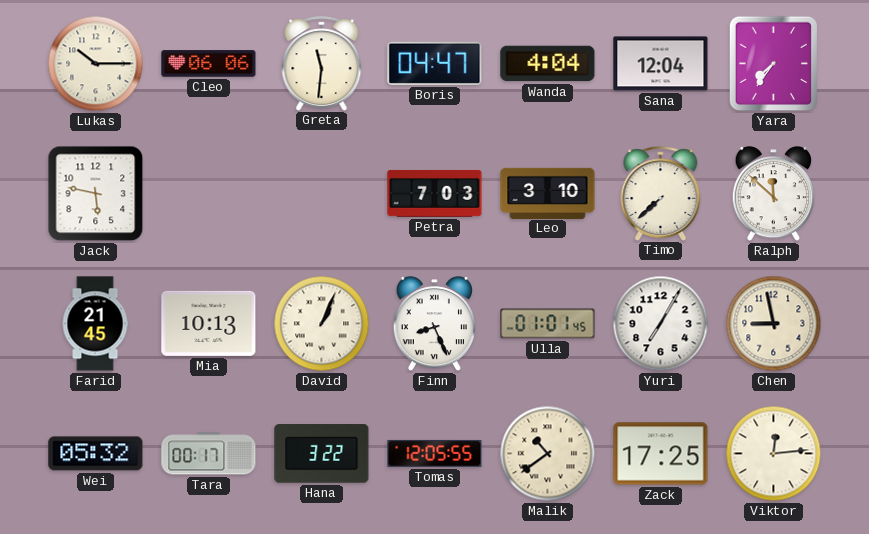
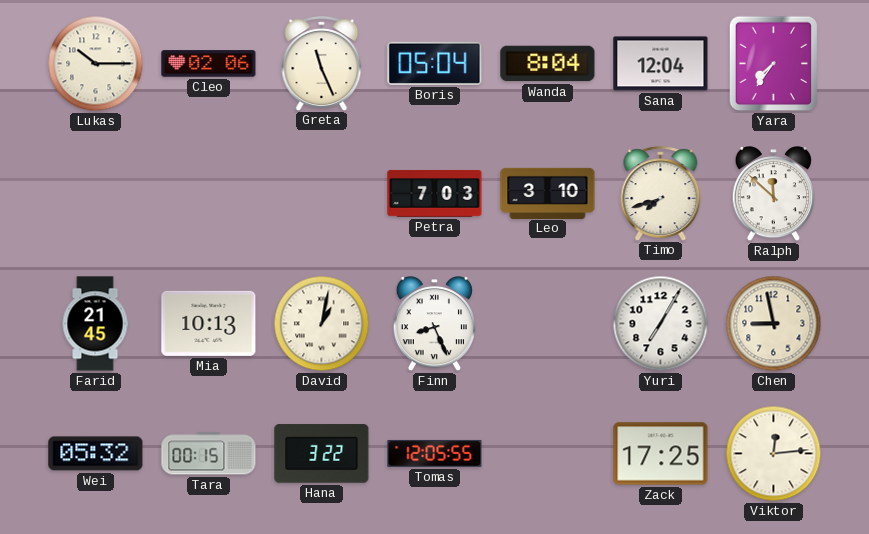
Cleo: 06:06 -> 02:06
Greta: 11:31 -> 11:26
Boris: 04:47 -> 05:04
Wanda: 4:04 -> 8:04
Jack: 5:47 -> none
Timo: 7:38 -> 7:42
David: 1:04 -> 1:02
Ulla: 01:01 -> none
Tara: 00:17 -> 00:15
Malik: 10:39 -> none
